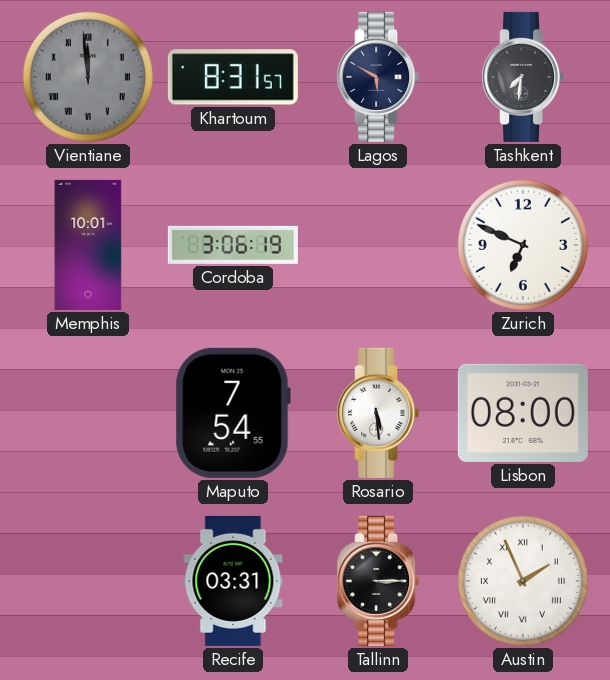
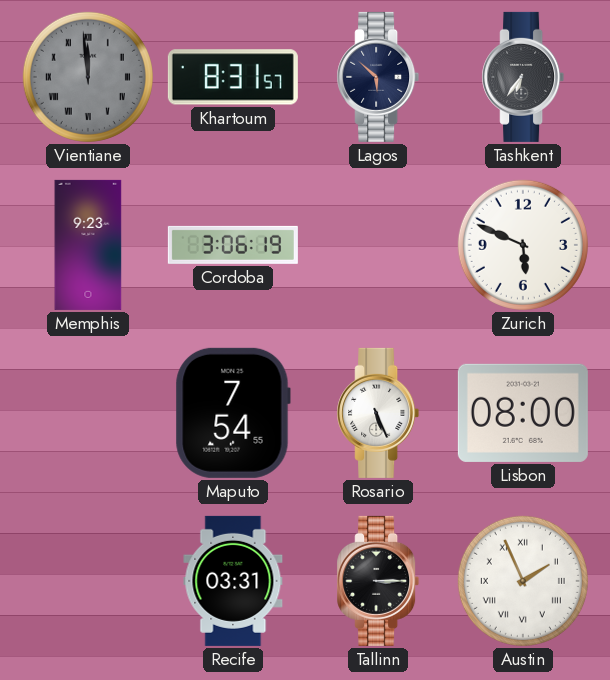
Lagos: 5:50 -> 5:52
Tashkent: 7:31 -> 6:36
Memphis: 10:01 -> 9:23
Zurich: 6:49 -> 5:49
Rosario: 5:29 -> 5:26
